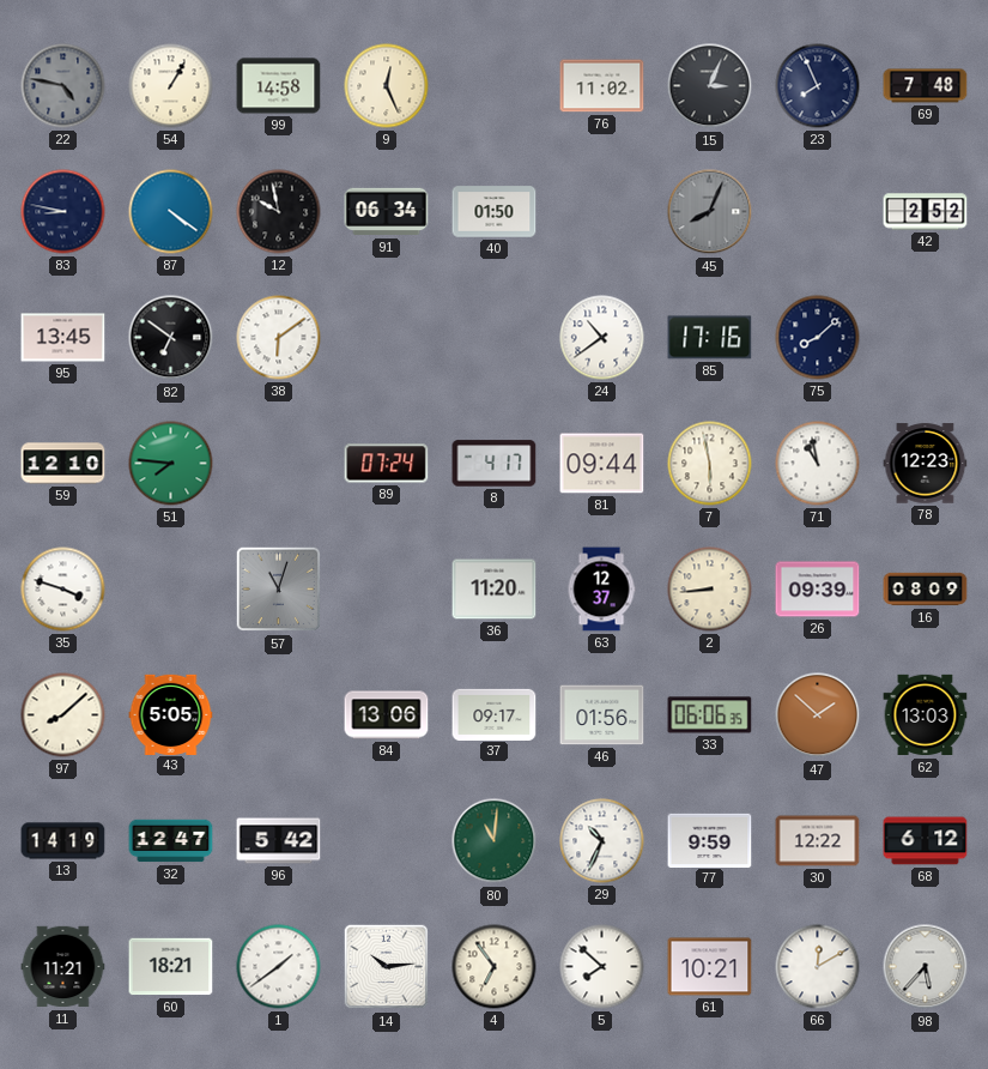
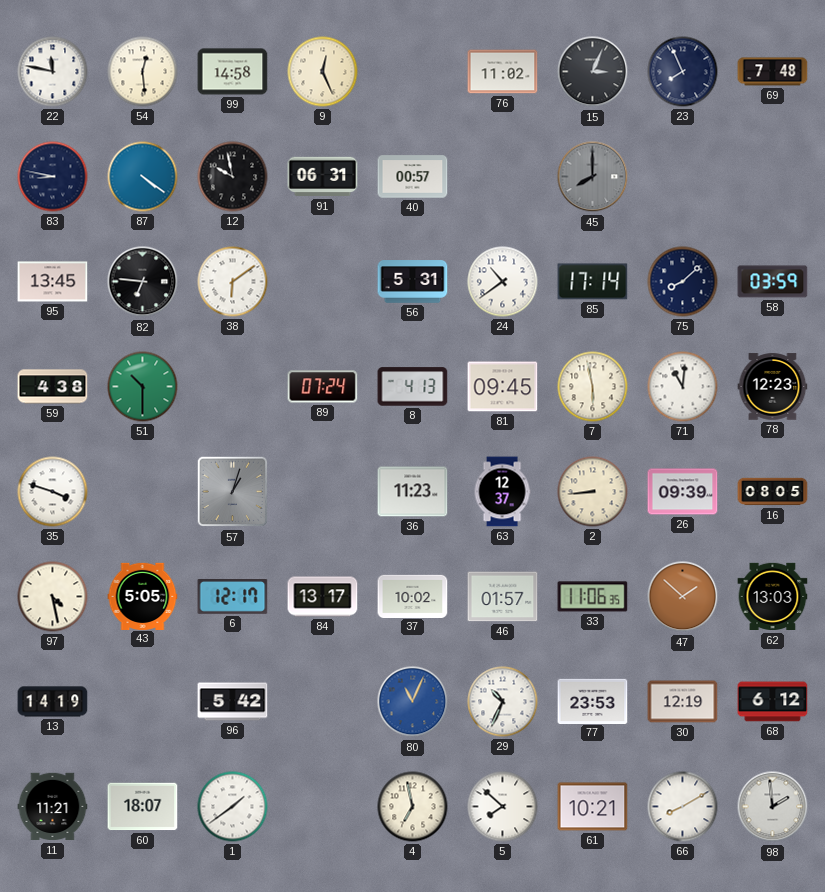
22: 4:47 -> 11:47
22 dial: grey -> white
54: 1:05 -> 12:29
91: 06:34 -> 06:31
40: 01:50 -> 00:57
45: 8:04 -> 8:00
42: 2:52 -> none
82: 6:51 -> 6:46
56: none -> 5:31
85: 17:16 -> 17:14
58: none -> 03:59
59: 12:10 -> 4:38
51: 7:46 -> 10:30
8: 4:17 -> 4:13
81: 09:44 -> 09:45
71: 10:58 -> 11:01
57: 11:03 -> 1:03
36: 11:20 -> 11:23
16: 08:09 -> 08:05
97: 8:08 -> 4:28
6: none -> 12:17
84: 13:06 -> 13:17
37: 09:17 -> 10:02
46: 01:56 -> 01:57
33: 06:06 -> 11:06
32: 12:47 -> none
80: 11:01 -> 11:04
80 dial: green -> blue
77: 9:59 -> 23:53
30: 12:22 -> 12:19
60: 18:21 -> 18:07
14: 10:14 -> none
4: 6:54 -> 6:58
66: 12:10 -> 8:10
98: 5:37 -> 1:59
